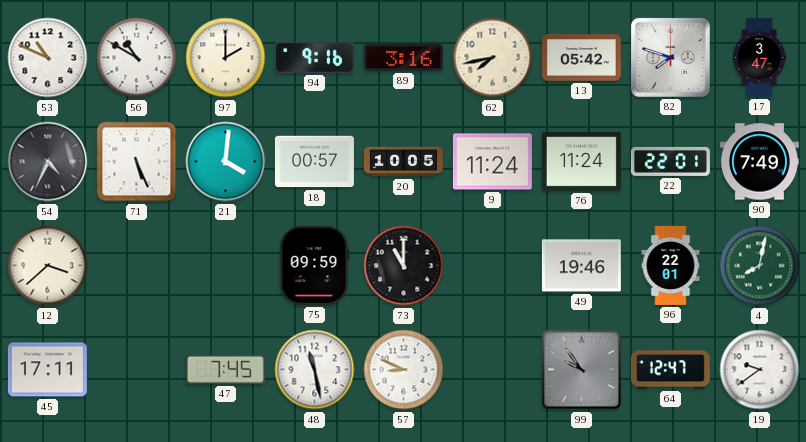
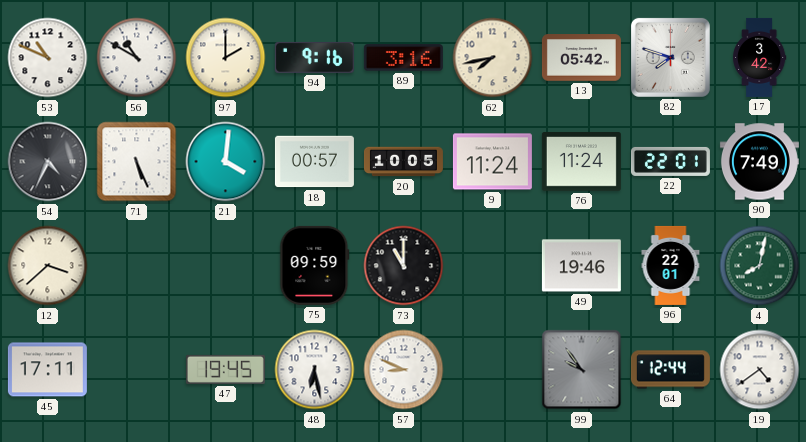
17: 3:47 -> 3:42
47: 7:45 -> 19:45
48: 11:28 -> 6:28
64: 12:47 -> 12:44
19: 9:39 -> 4:39
